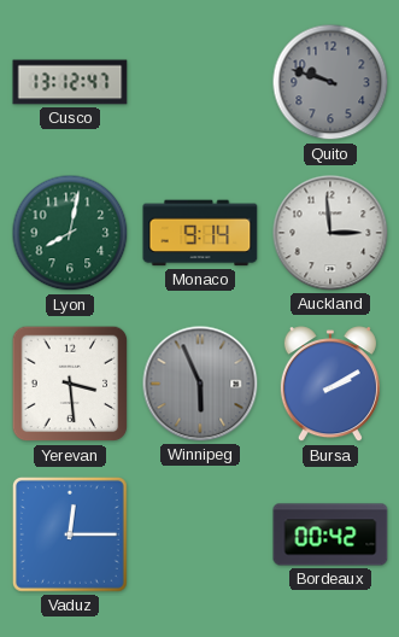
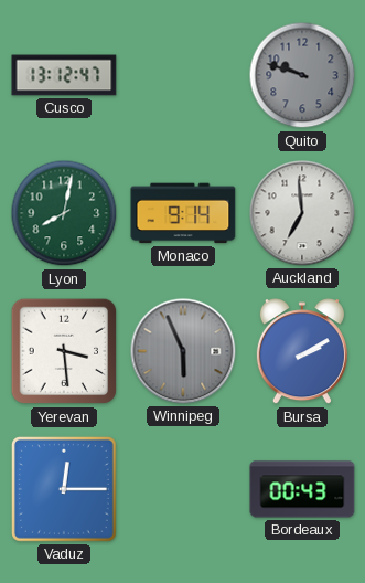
Auckland: 2:59 -> 6:59
Bordeaux: 00:42 -> 00:43
